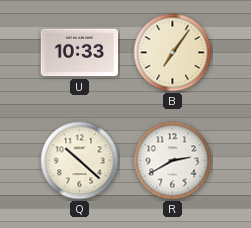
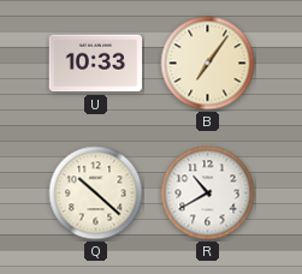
R: 2:40 -> 10:40
